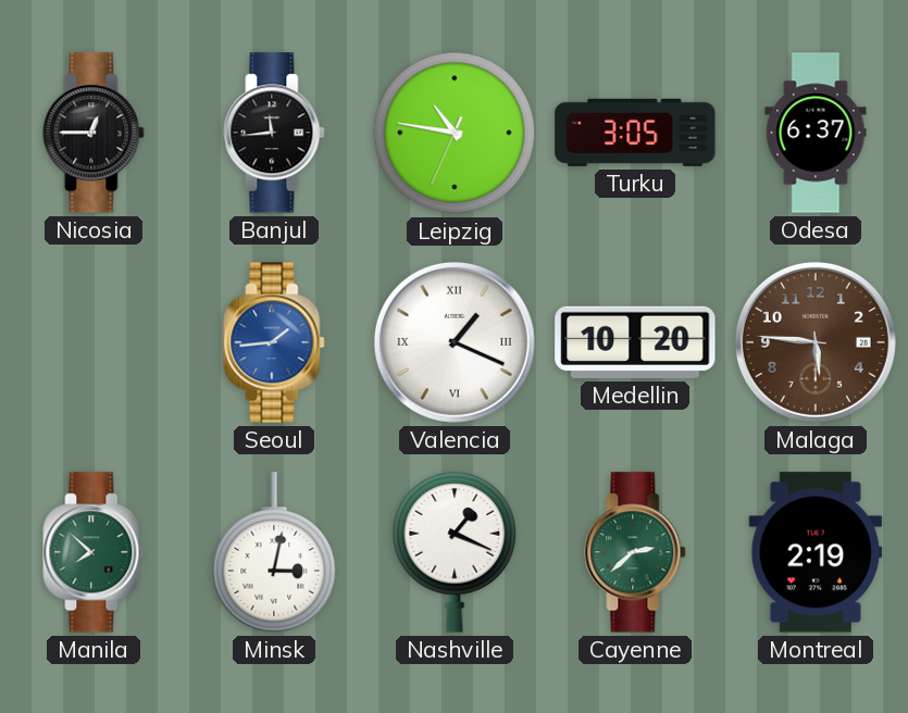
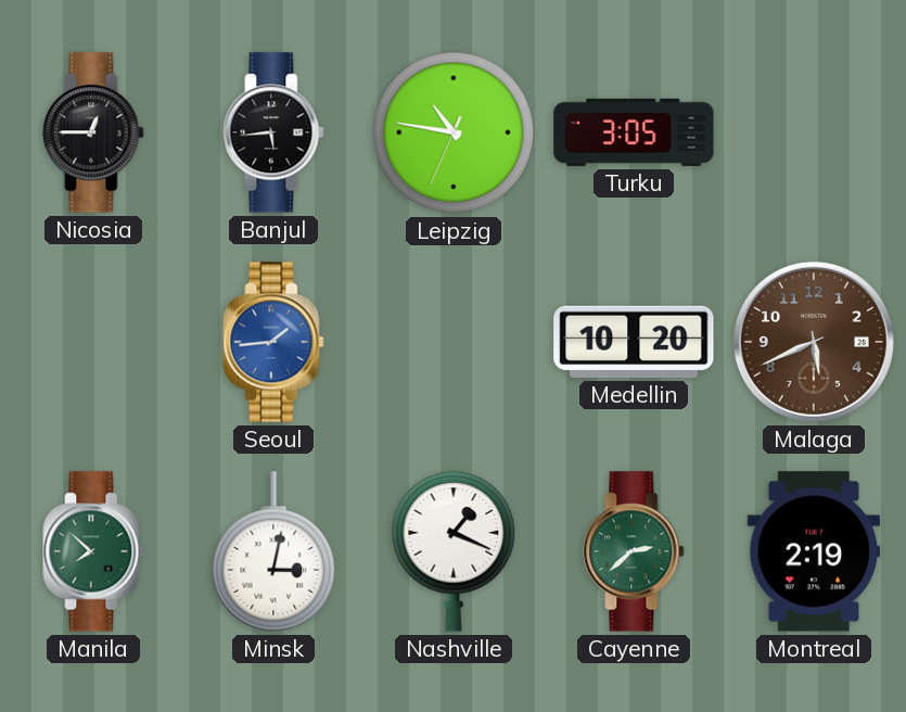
Banjul: 11:44 -> 5:44
Odesa: 6:37 -> none
Valencia: 1:19 -> none
Malaga: 5:46 -> 5:41
